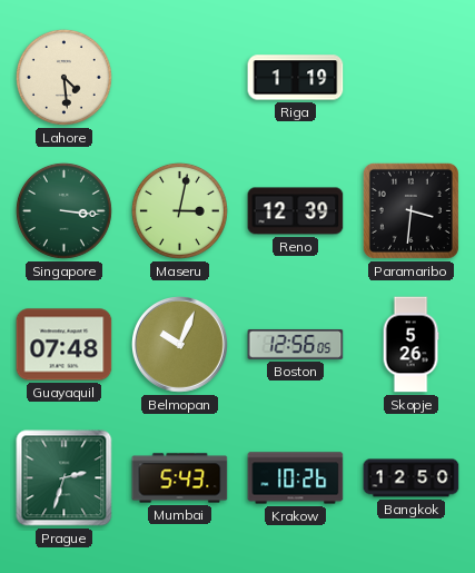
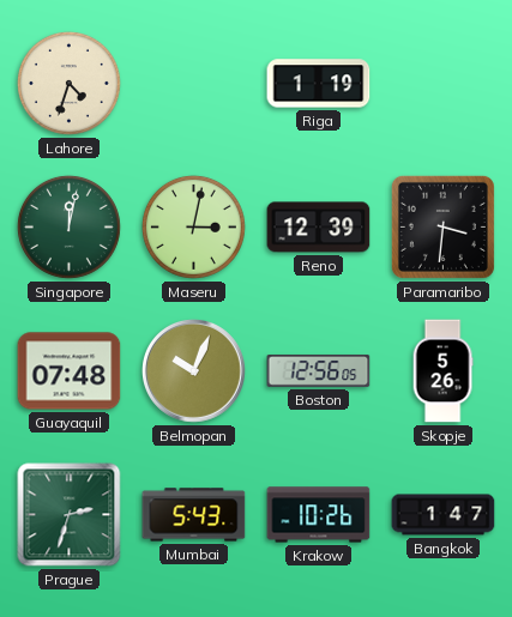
Lahore: 4:29 -> 4:33
Singapore: 3:16 -> 12:02
Bangkok: 12:50 -> 1:47
